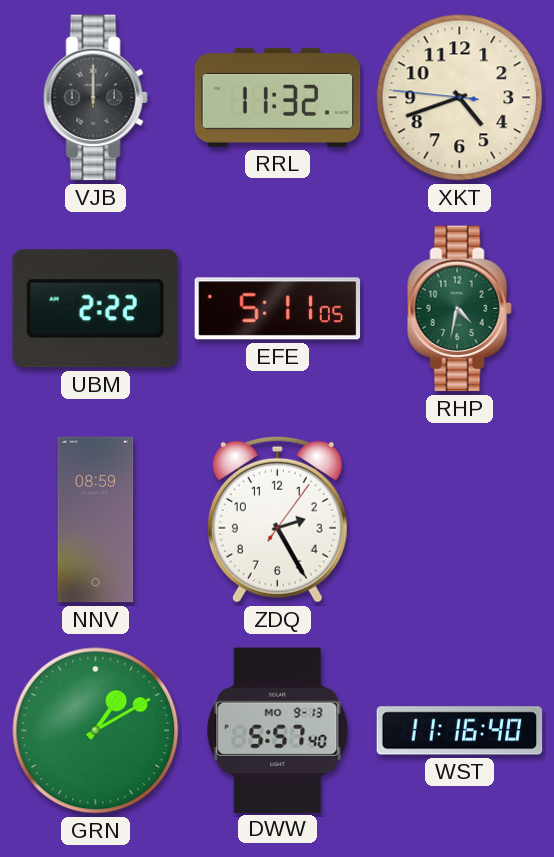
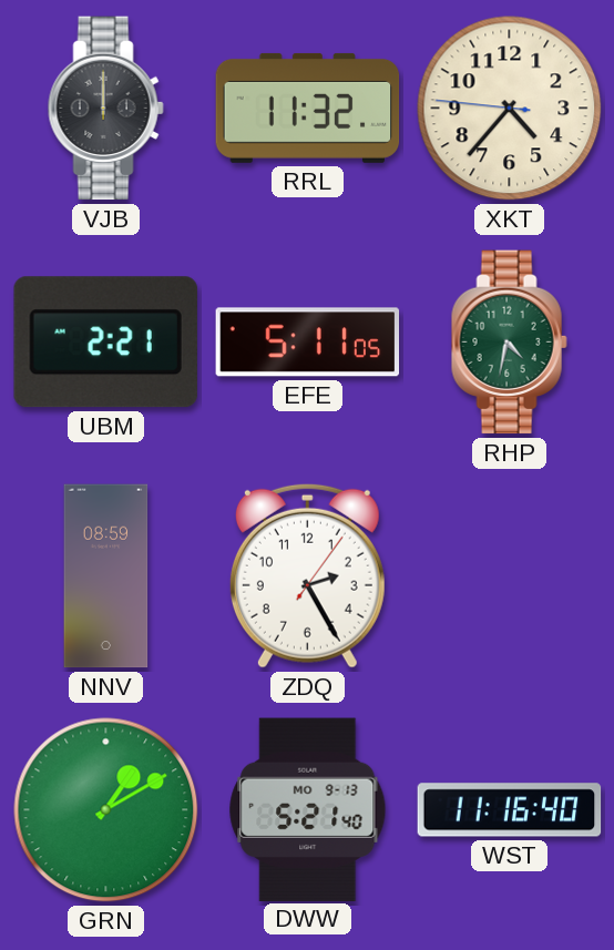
XKT: 4:41 -> 4:36
UBM: 2:22 -> 2:21
DWW: 5:57 -> 5:21
